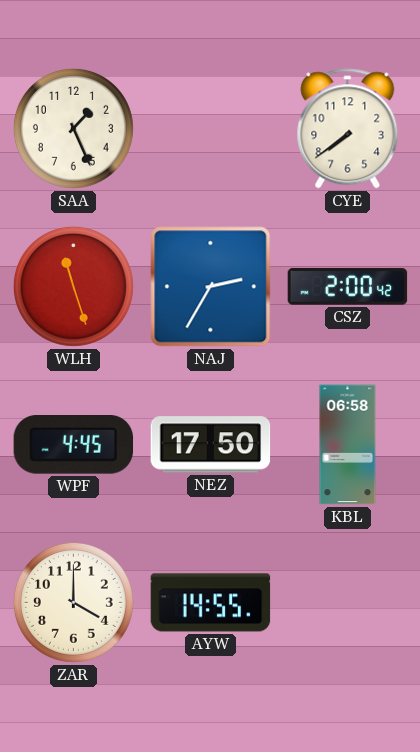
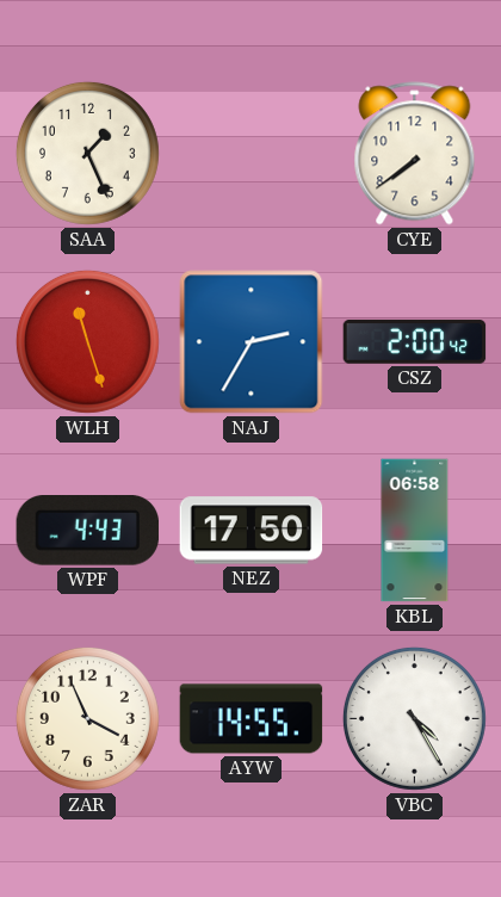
WPF: 4:45 -> 4:43
ZAR: 4:00 -> 3:56
VBC: none -> 4:25
